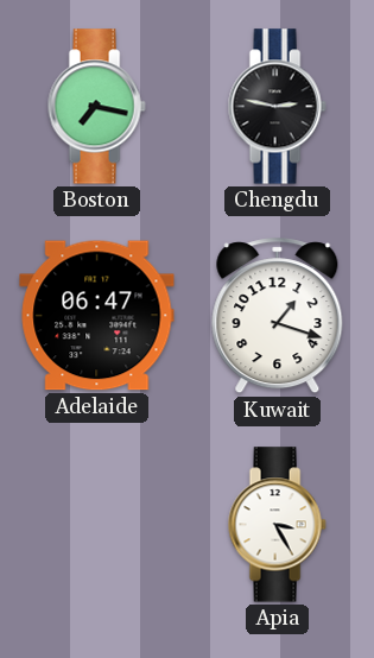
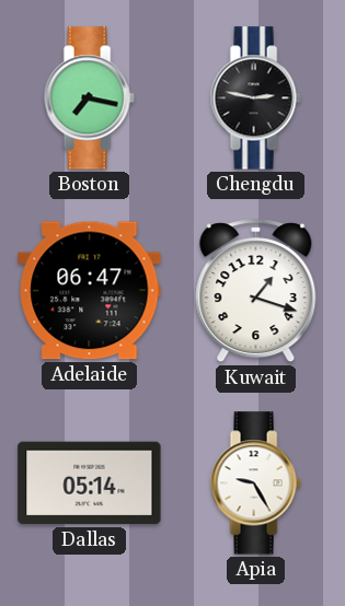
Dallas: none -> 05:14
Apia: 3:25 -> 9:25
